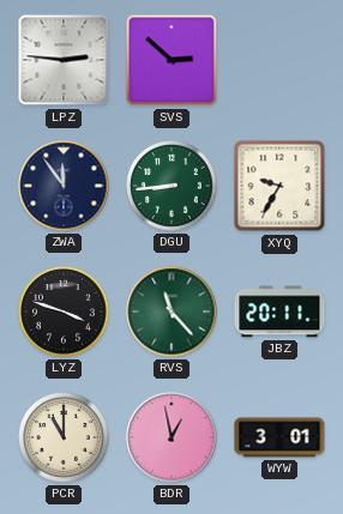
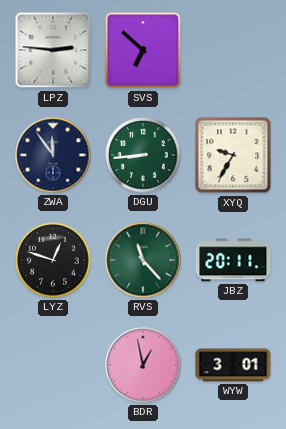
SVS: 2:52 -> 6:52
LYZ: 3:48 -> 12:48
PCR: 11:00 -> none
